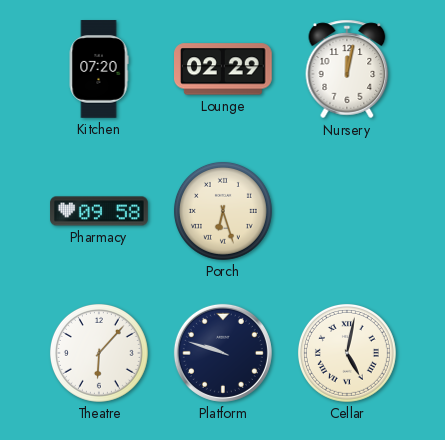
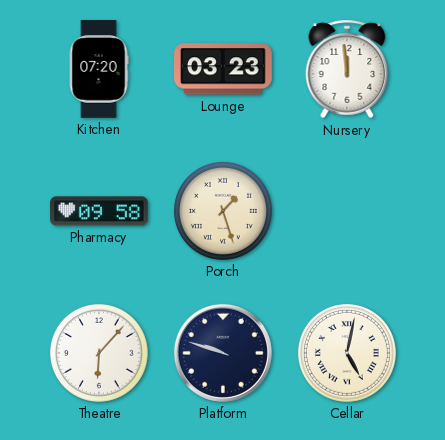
Lounge: 02:29 -> 03:23
Nursery: 12:02 -> 11:59
Porch: 6:27 -> 1:27
